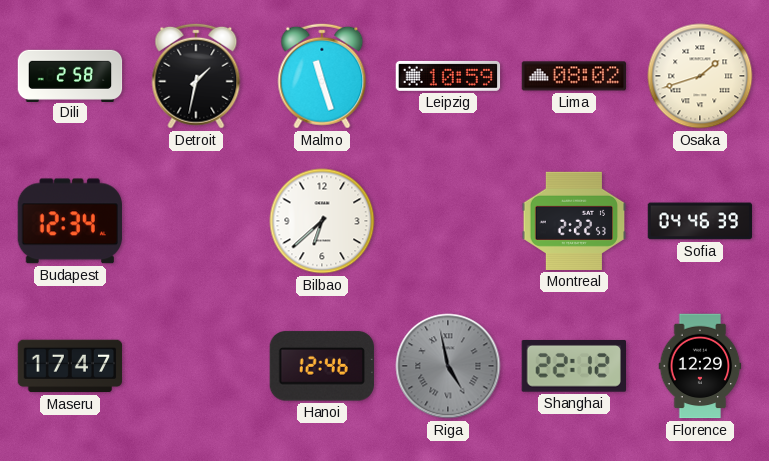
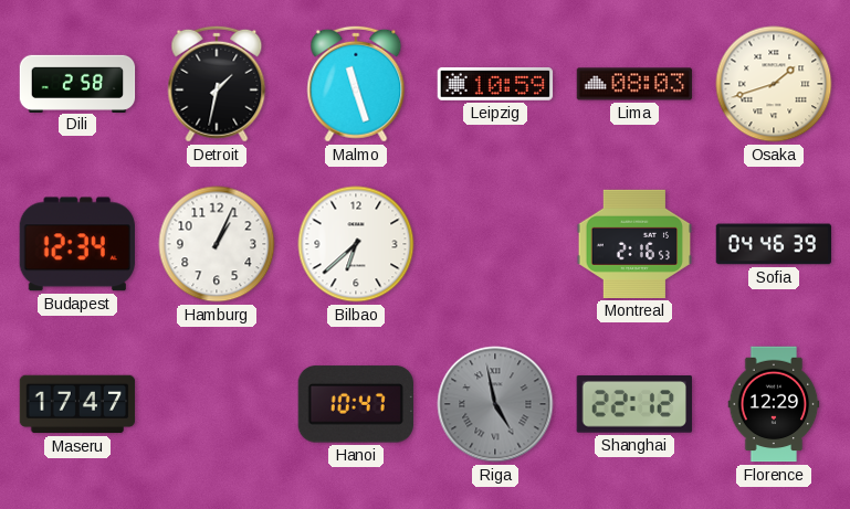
Lima: 08:02 -> 08:03
Hamburg: none -> 1:04
Montreal: 2:22 -> 2:16
Hanoi: 12:46 -> 10:47
